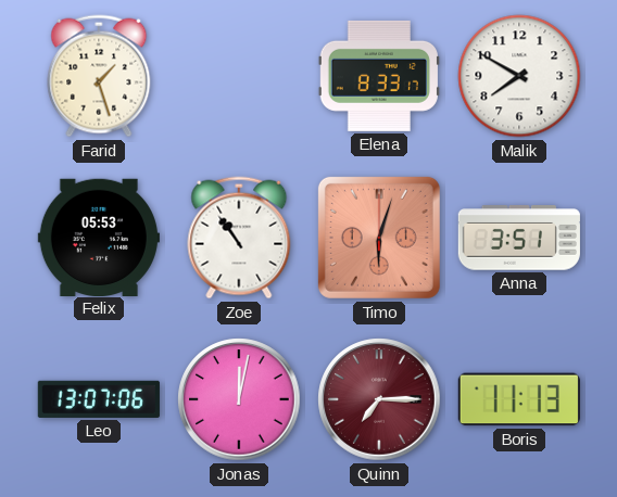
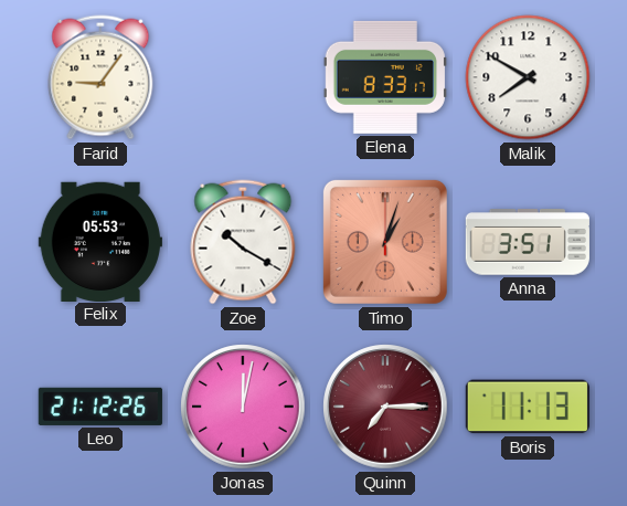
Farid: 1:27 -> 9:06
Zoe: 10:54 -> 10:20
Timo: 6:03 -> 1:03
Leo: 13:07 -> 21:12
